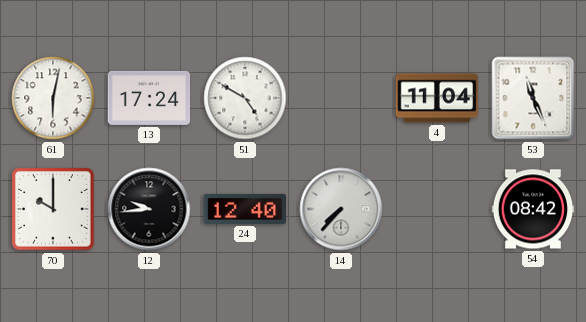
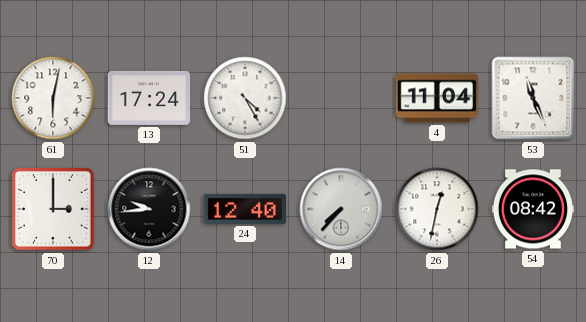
51: 4:50 -> 4:25
70: 10:00 -> 3:00
26: none -> 12:32
